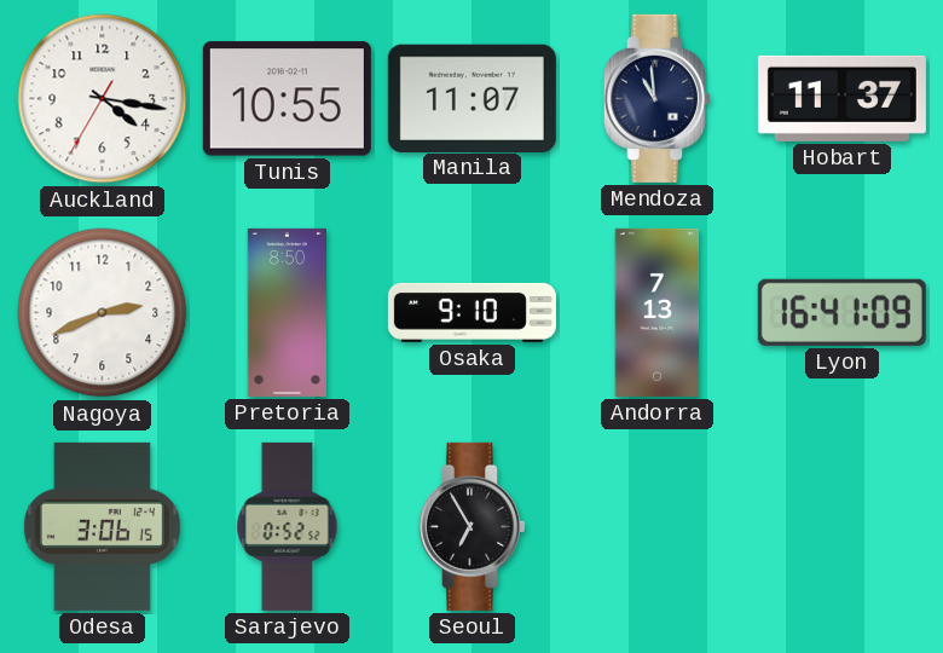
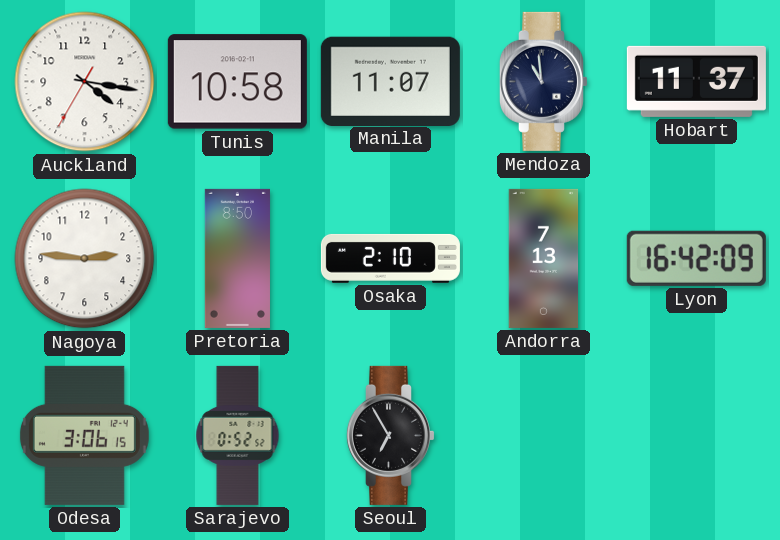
Tunis: 10:55 -> 10:58
Nagoya: 2:41 -> 2:46
Osaka: 9:10 -> 2:10
Lyon: 16:41 -> 16:42
